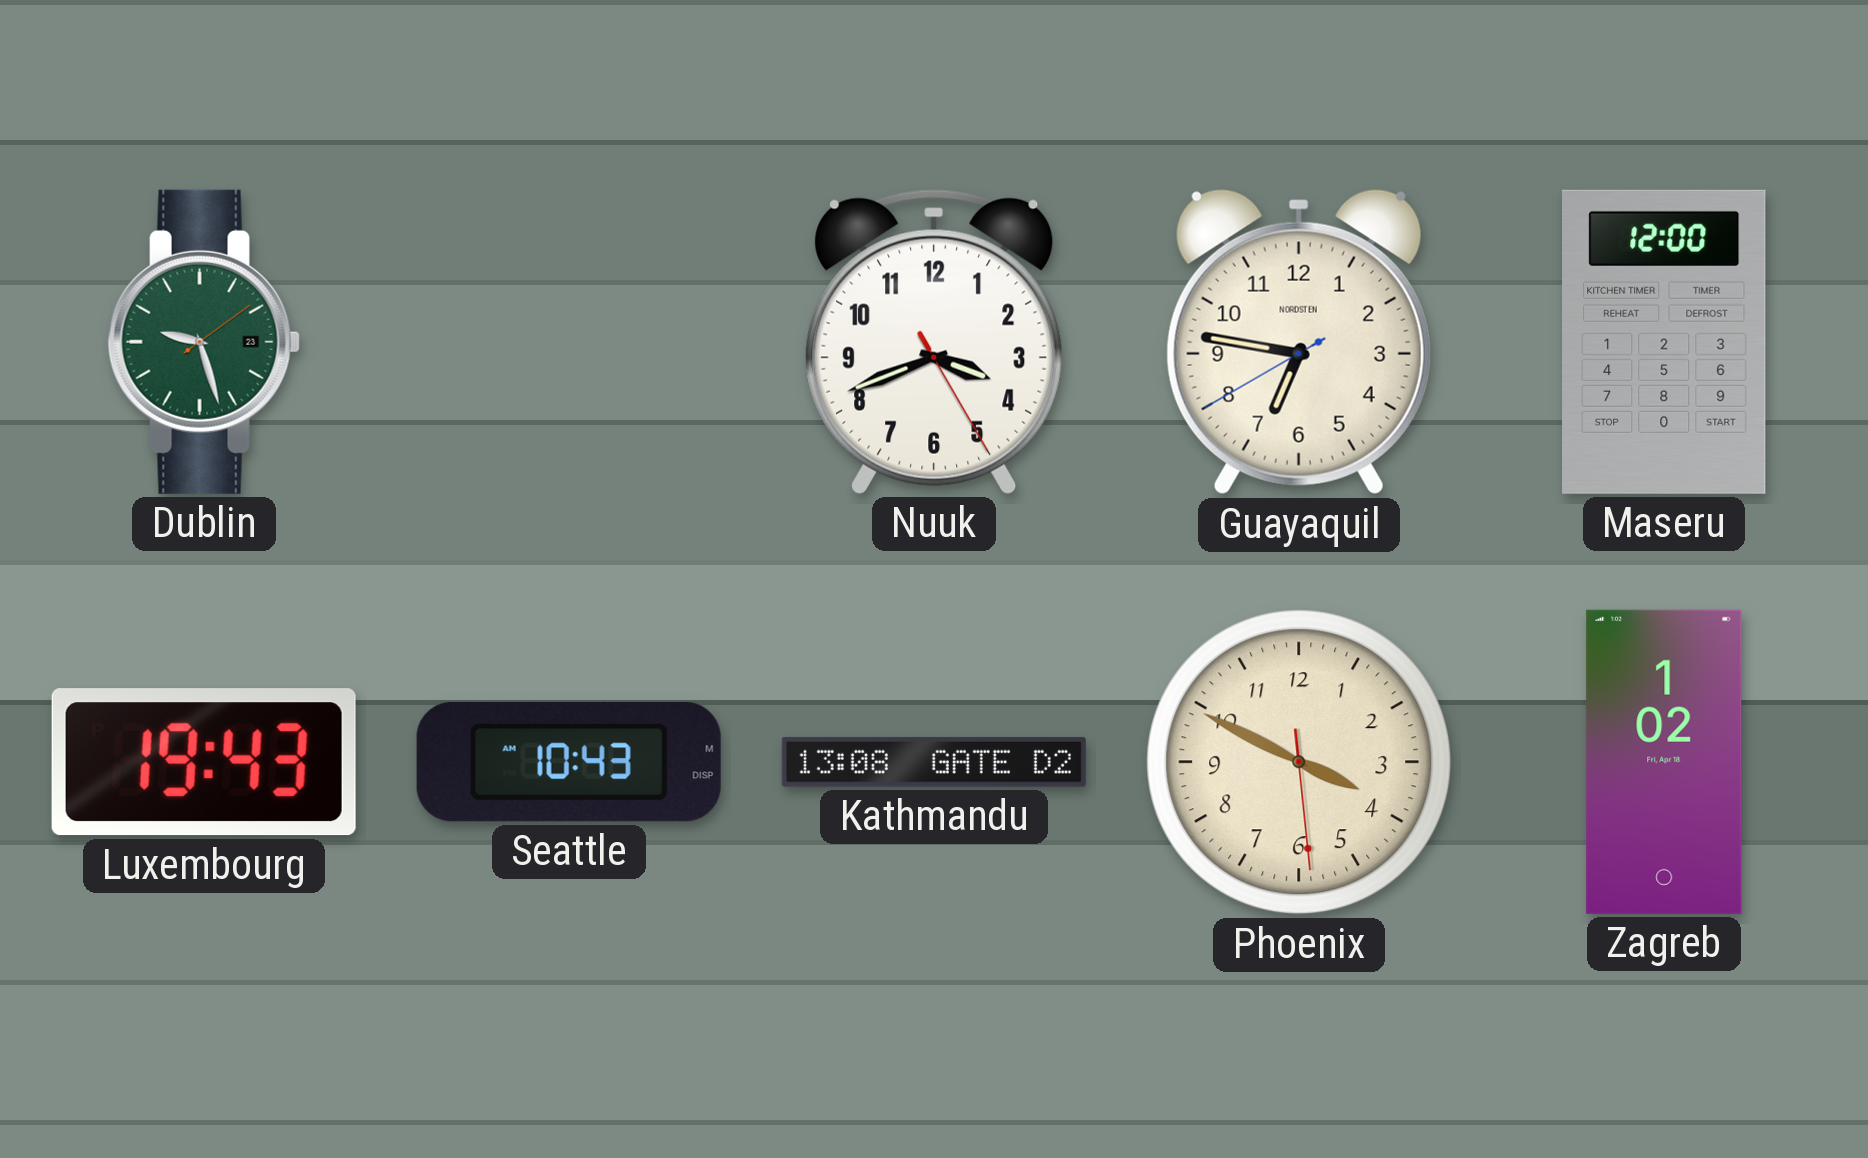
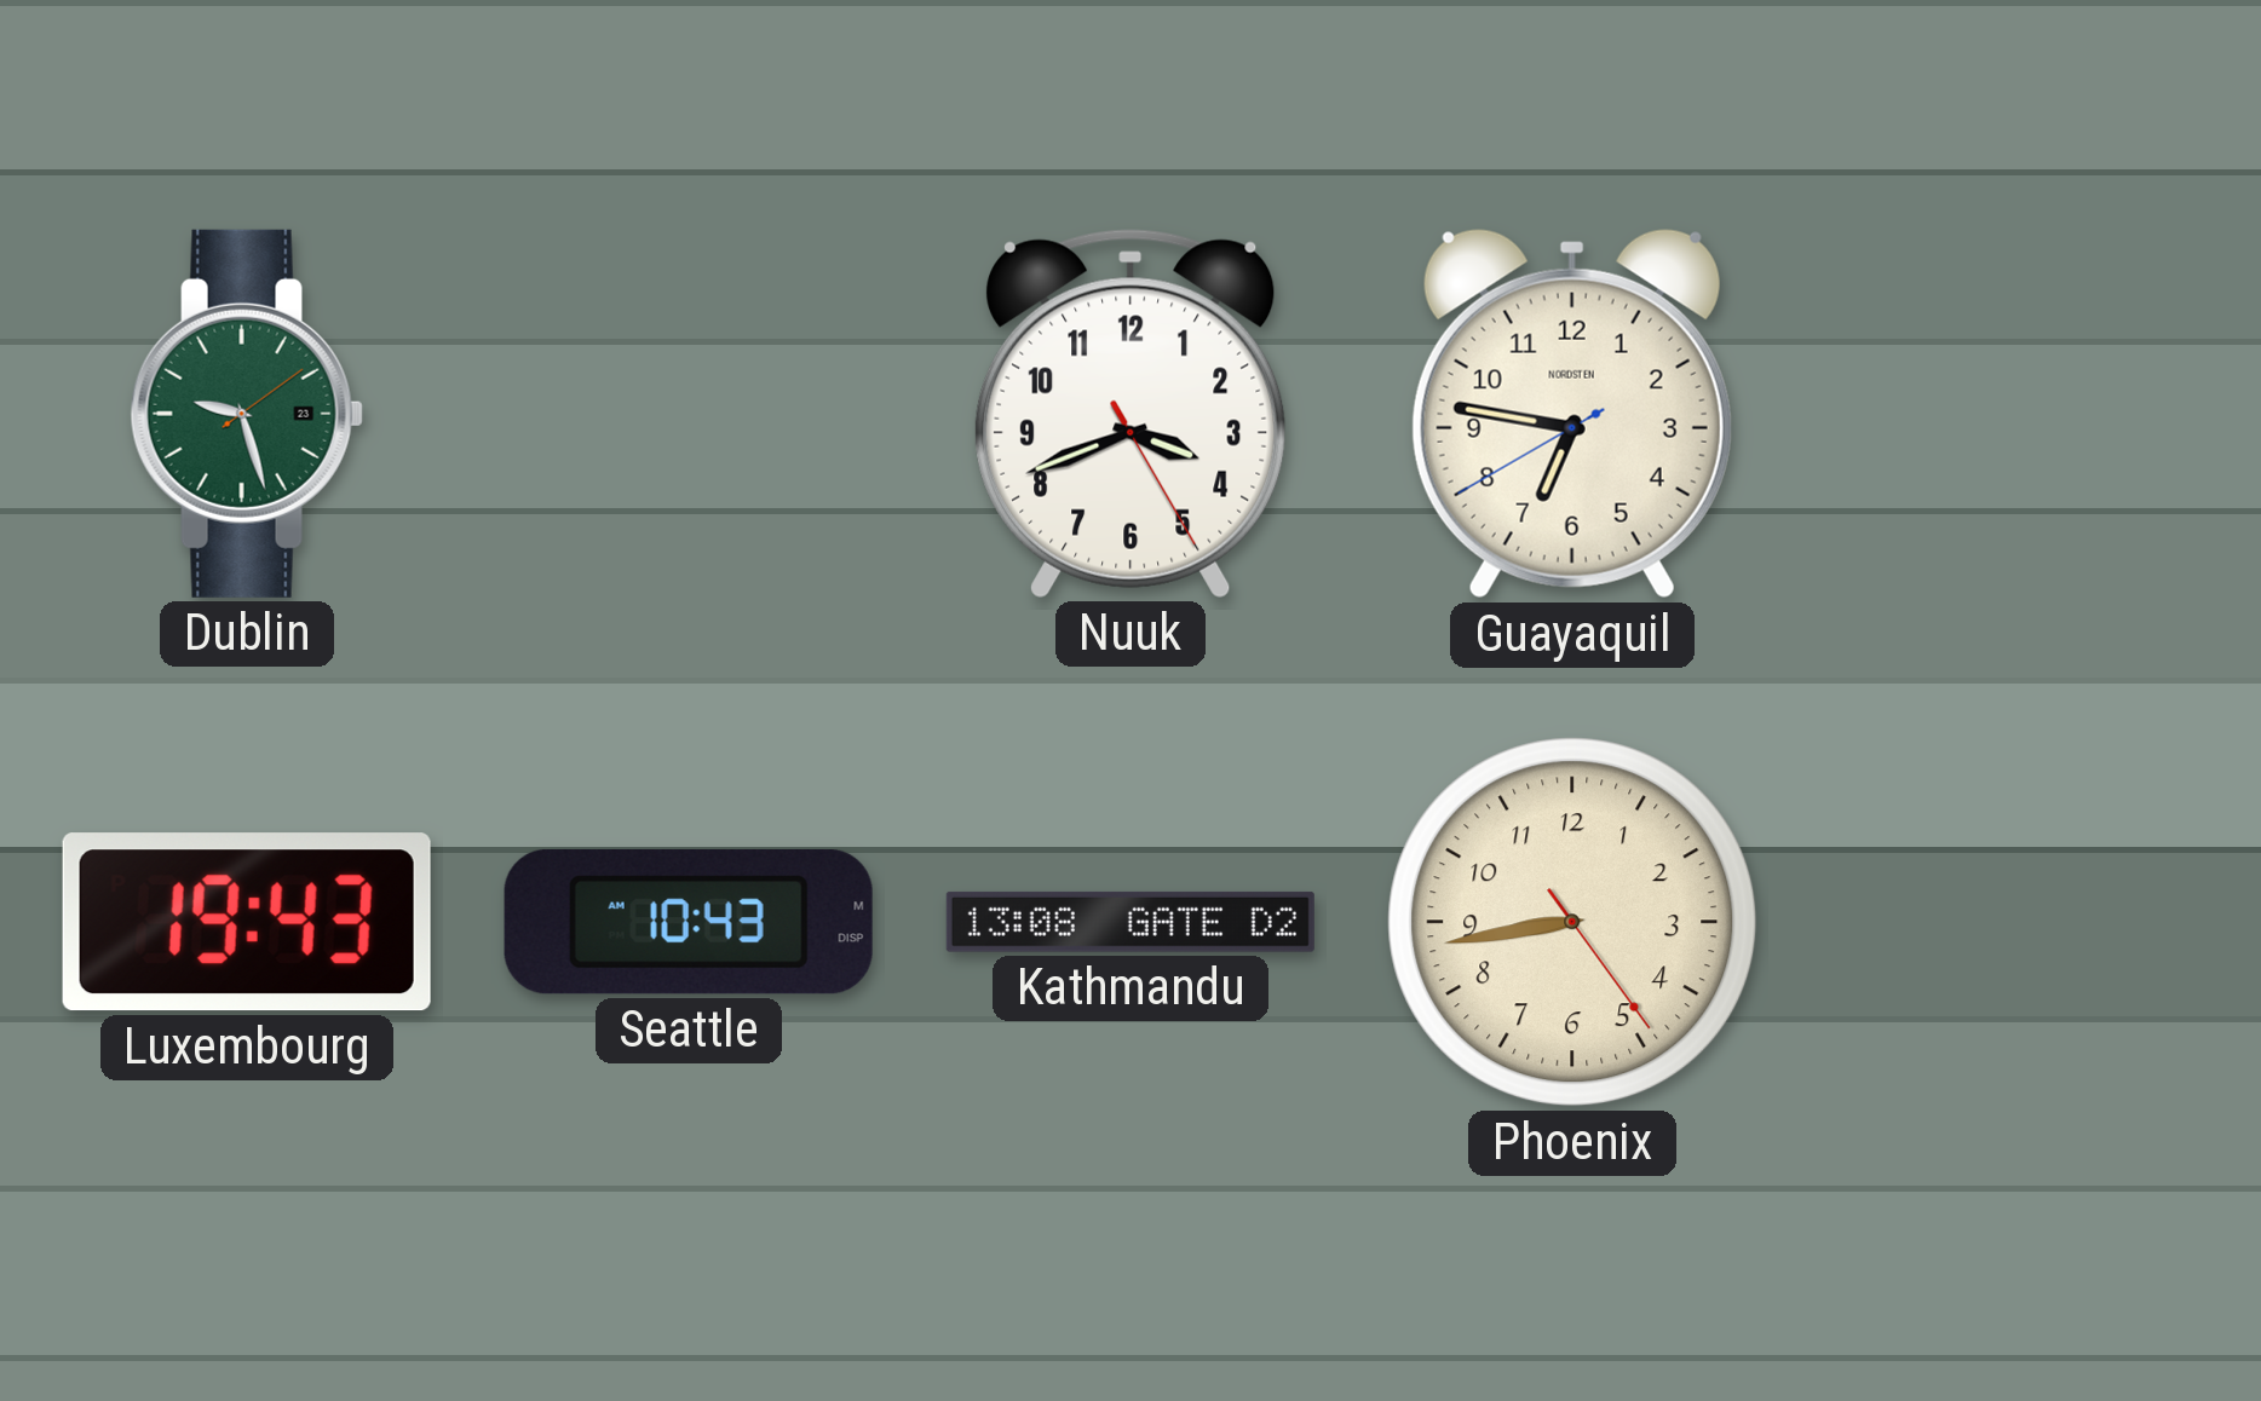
Maseru: 12:00 -> none
Phoenix: 3:49 -> 8:43
Zagreb: 1:02 -> none
